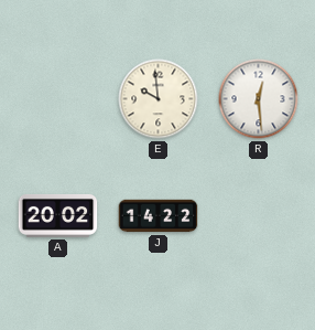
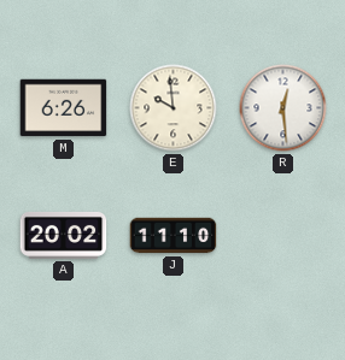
M: none -> 6:26
J: 14:22 -> 11:10
